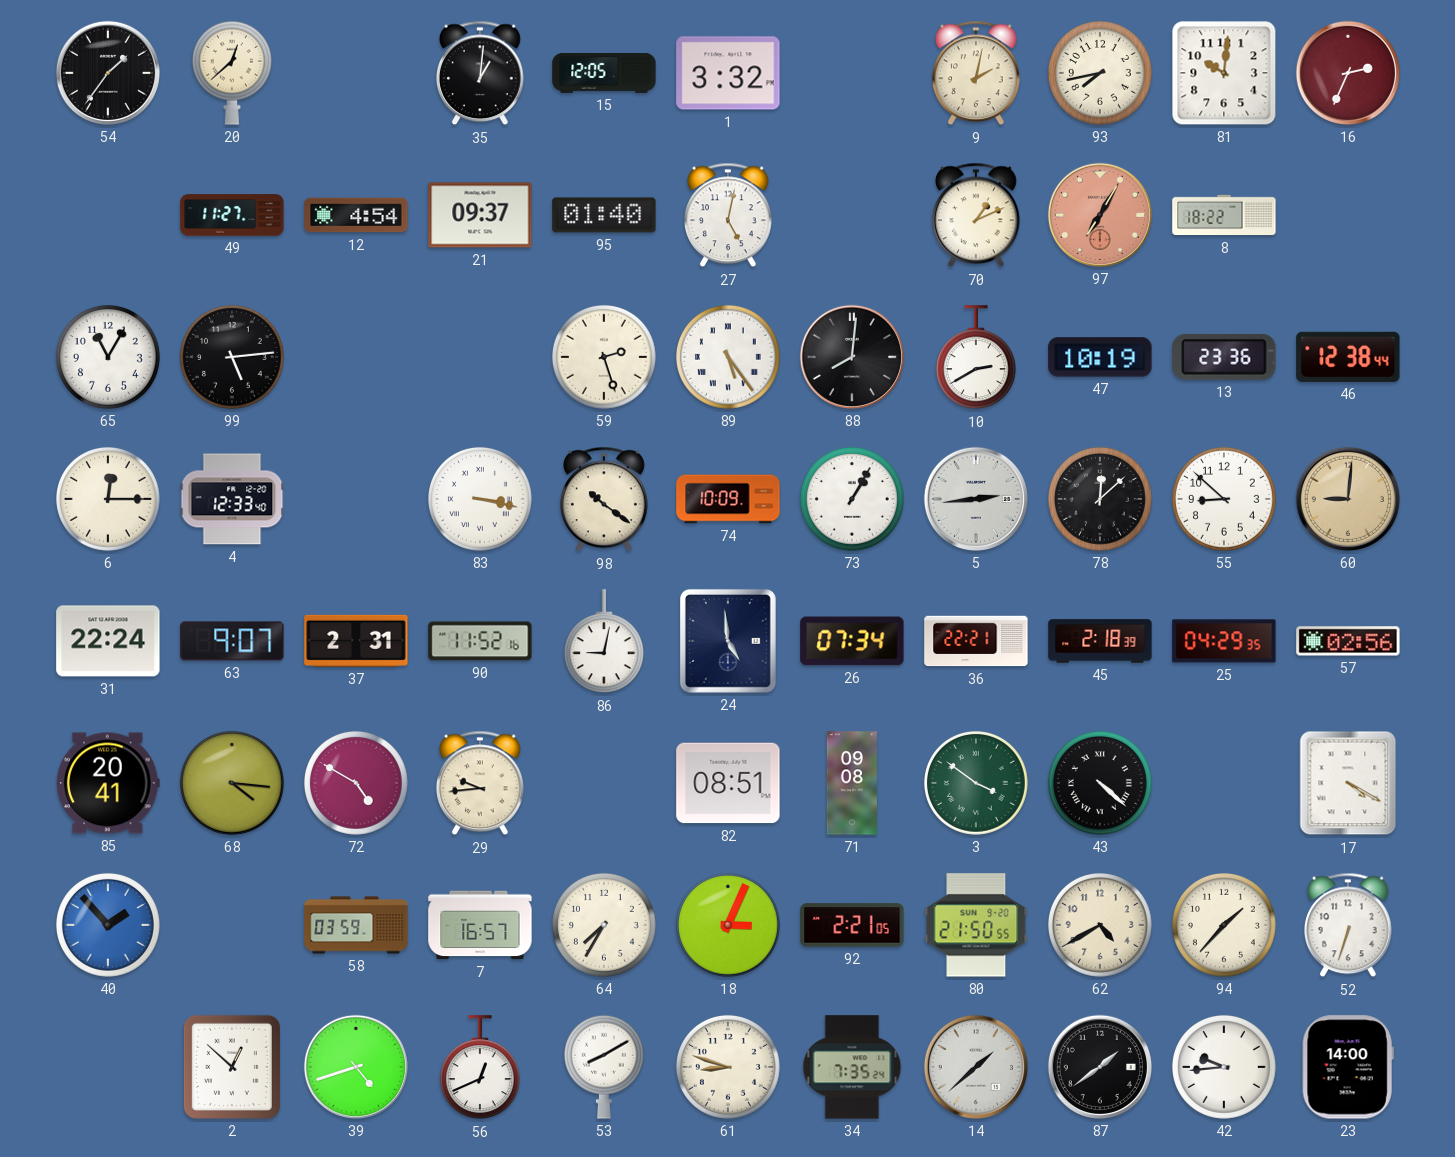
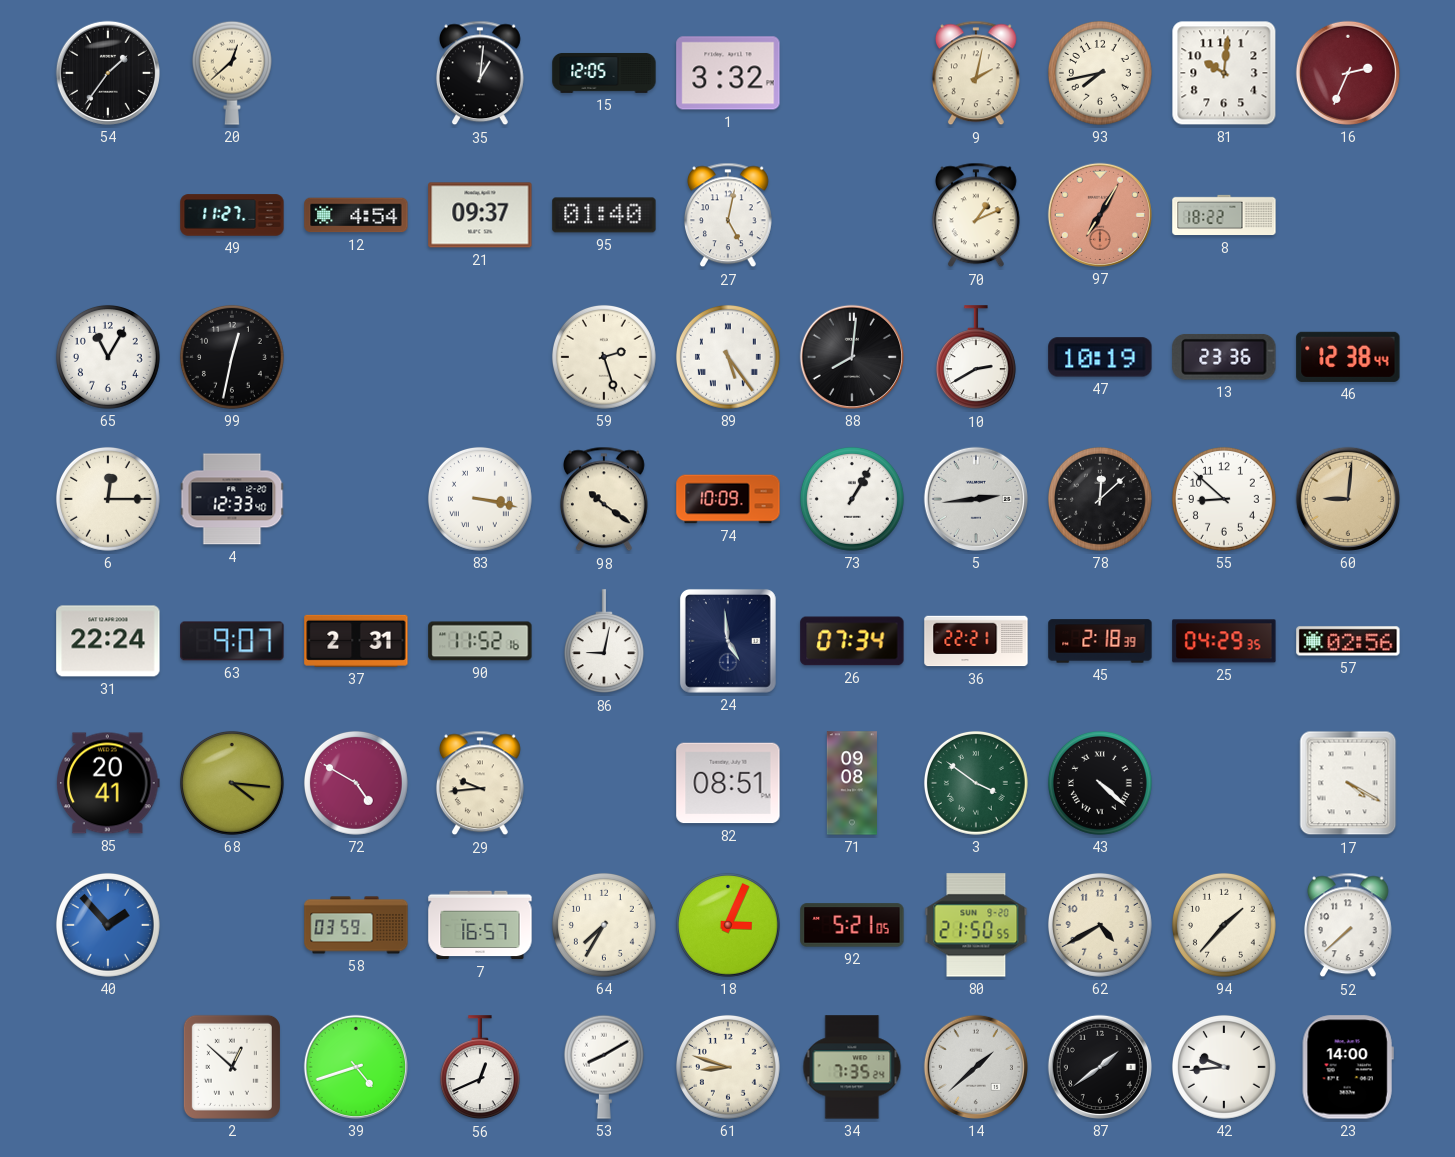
99: 5:14 -> 12:32
92: 2:21 -> 5:21
52: 6:33 -> 7:38
